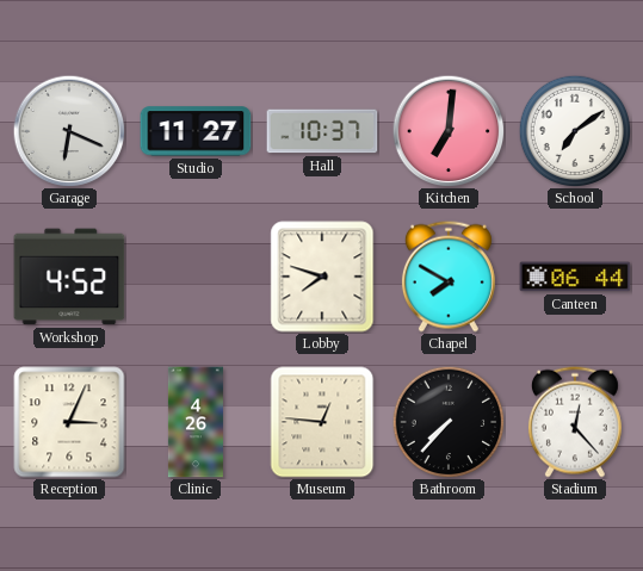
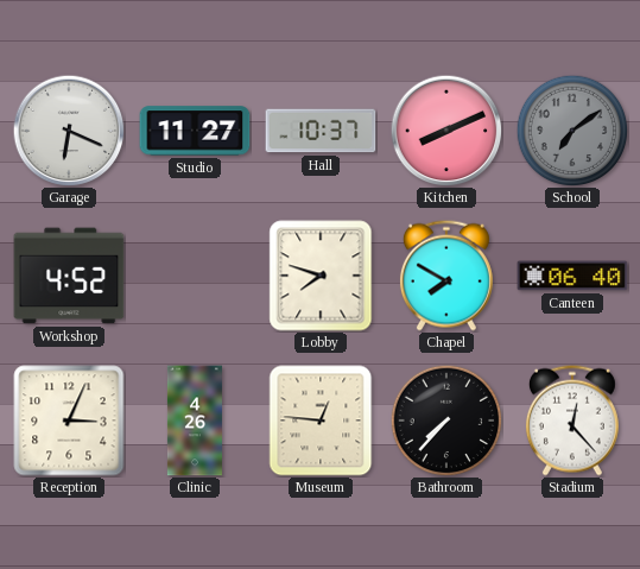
Kitchen: 7:01 -> 8:11
School dial: white -> grey
Canteen: 06:44 -> 06:40
